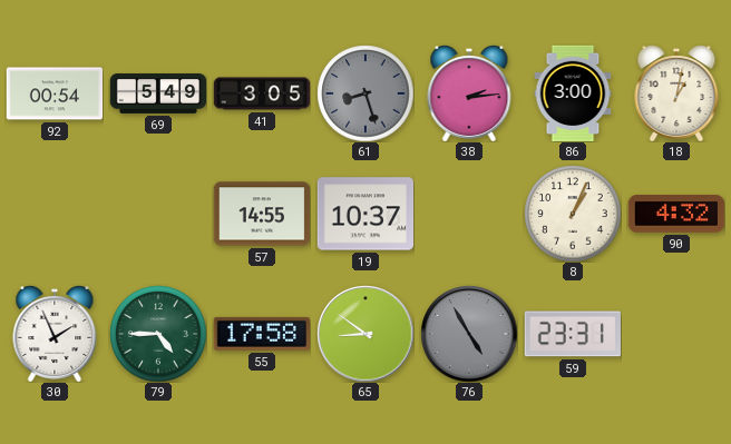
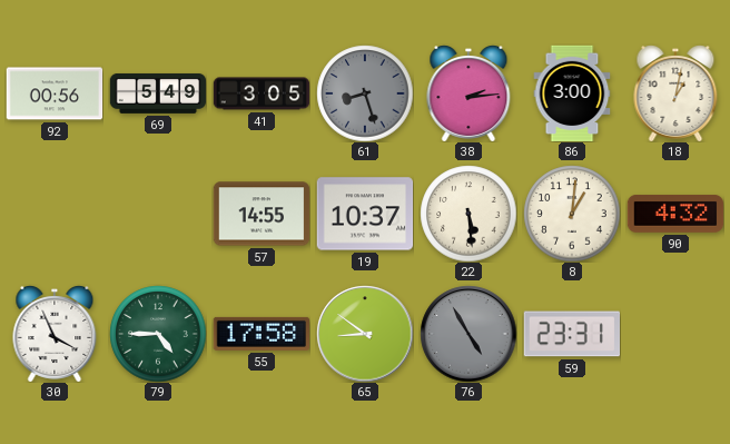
92: 00:54 -> 00:56
22: none -> 5:29
8: 1:04 -> 1:01
30: 1:56 -> 3:56
